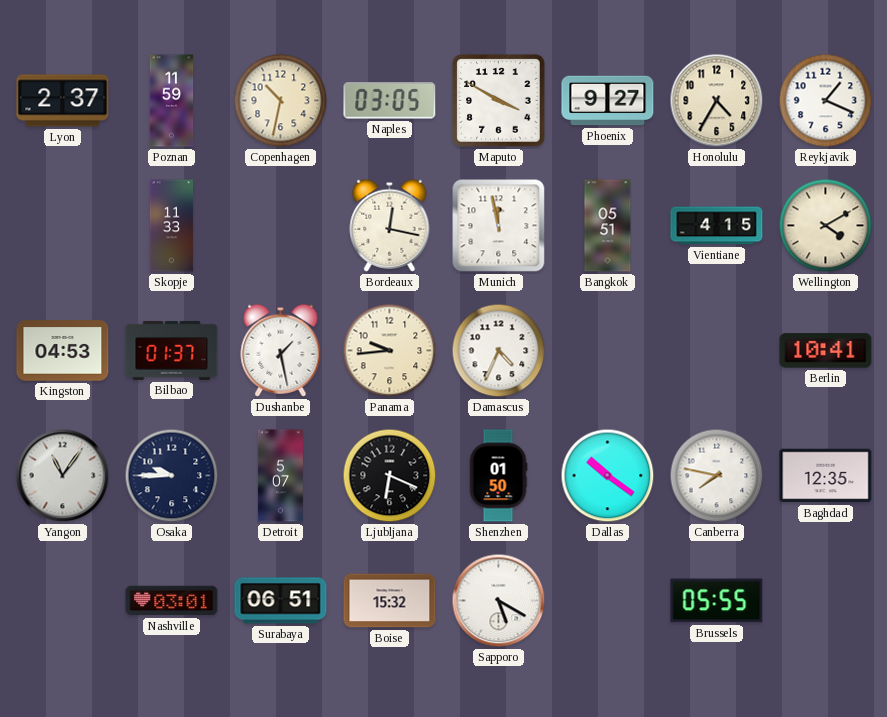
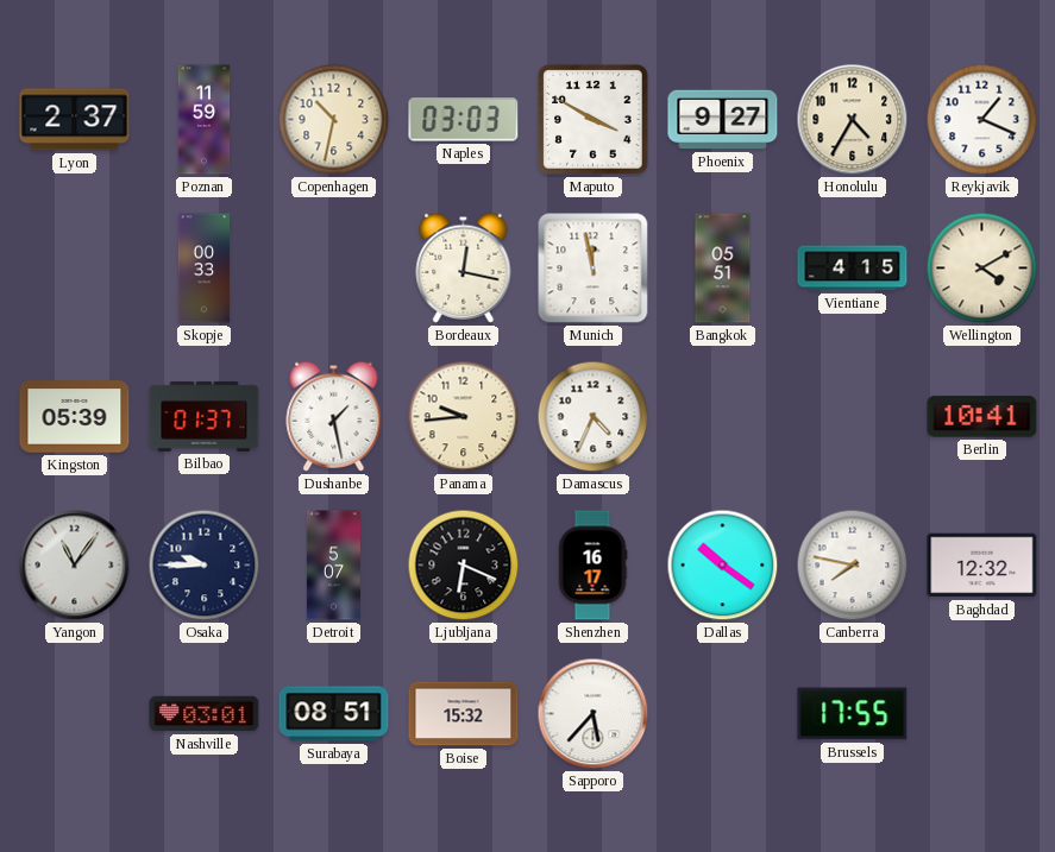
Naples: 03:05 -> 03:03
Skopje: 11:33 -> 00:33
Kingston: 04:53 -> 05:39
Shenzhen: 01:50 -> 16:17
Baghdad: 12:35 -> 12:32
Surabaya: 06:51 -> 08:51
Sapporo: 5:20 -> 5:37
Brussels: 05:55 -> 17:55
